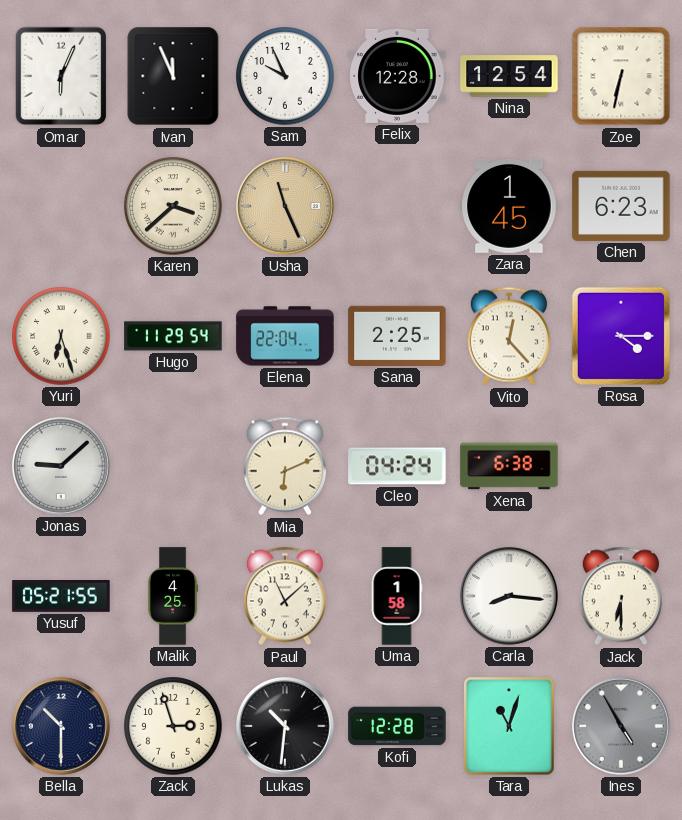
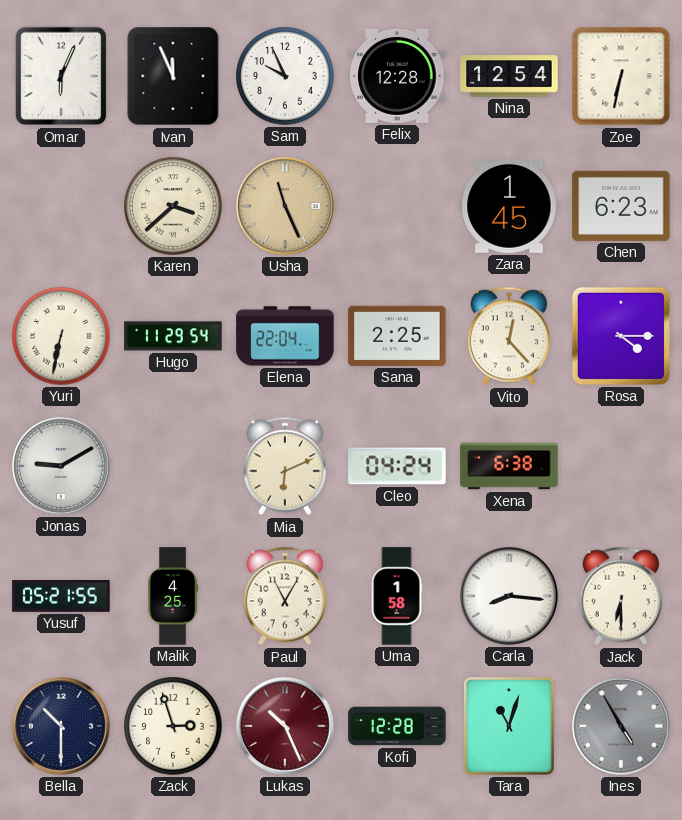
Yuri: 6:27 -> 6:32
Jonas: 9:08 -> 9:10
Paul: 11:08 -> 11:05
Lukas: 10:31 -> 10:26
Lukas dial: black -> burgundy
